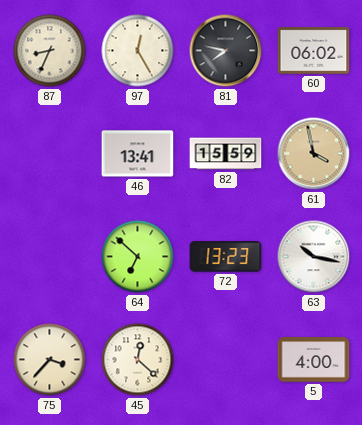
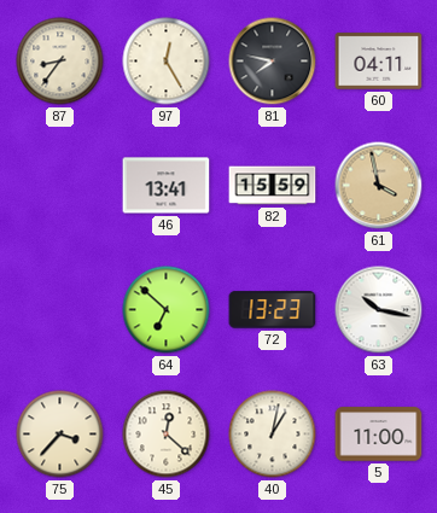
87: 8:34 -> 8:36
60: 06:02 -> 04:11
40: none -> 1:02
5: 4:00 -> 11:00
